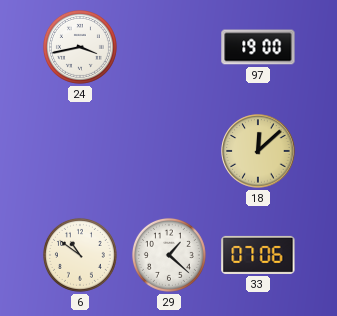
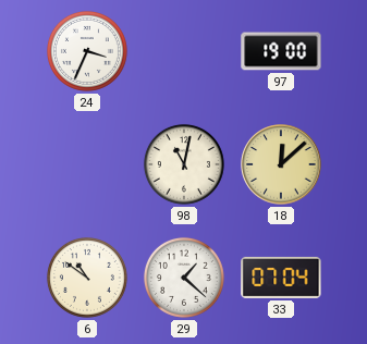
24: 3:43 -> 3:34
98: none -> 11:02
33: 07:06 -> 07:04
